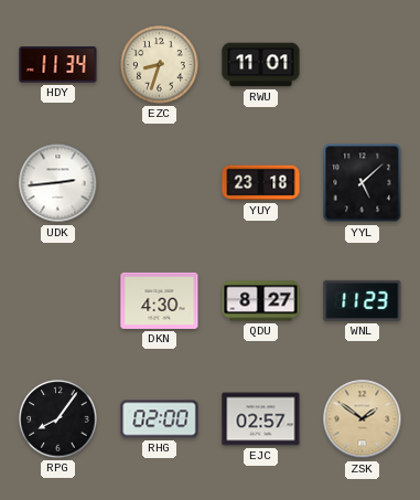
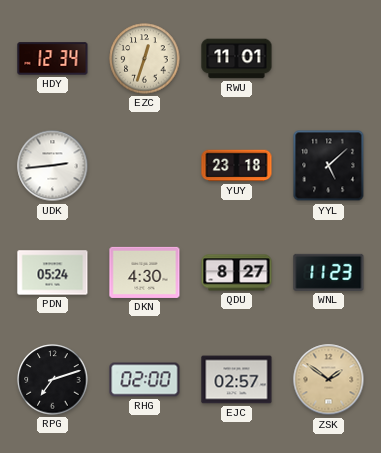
HDY: 11:34 -> 12:34
EZC: 8:33 -> 12:33
PDN: none -> 05:24
RPG: 8:06 -> 7:12
